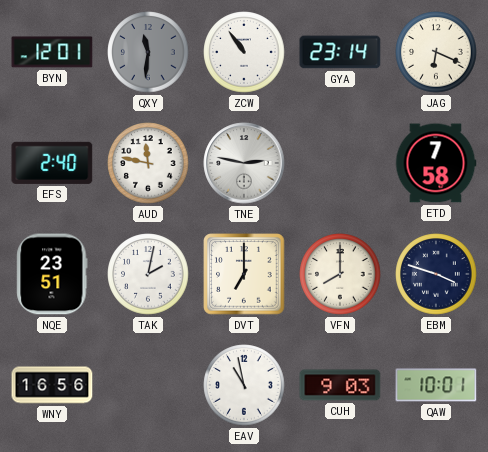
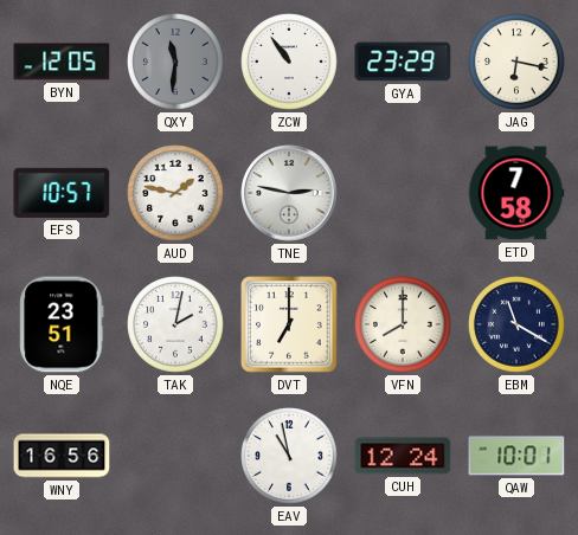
BYN: 12:01 -> 12:05
GYA: 23:14 -> 23:29
JAG: 6:19 -> 6:17
EFS: 2:40 -> 10:57
AUD: 11:47 -> 1:47
EBM: 3:48 -> 11:20
CUH: 9:03 -> 12:24
